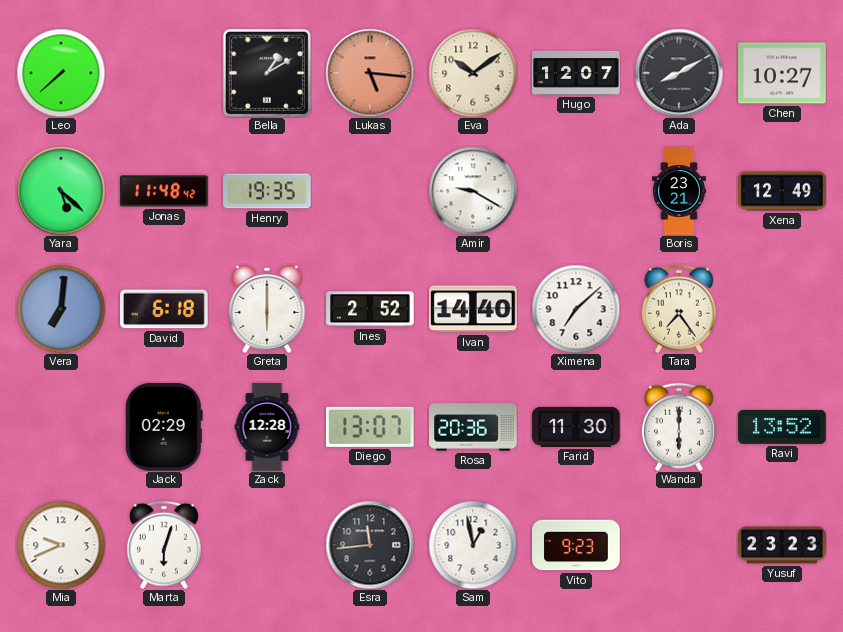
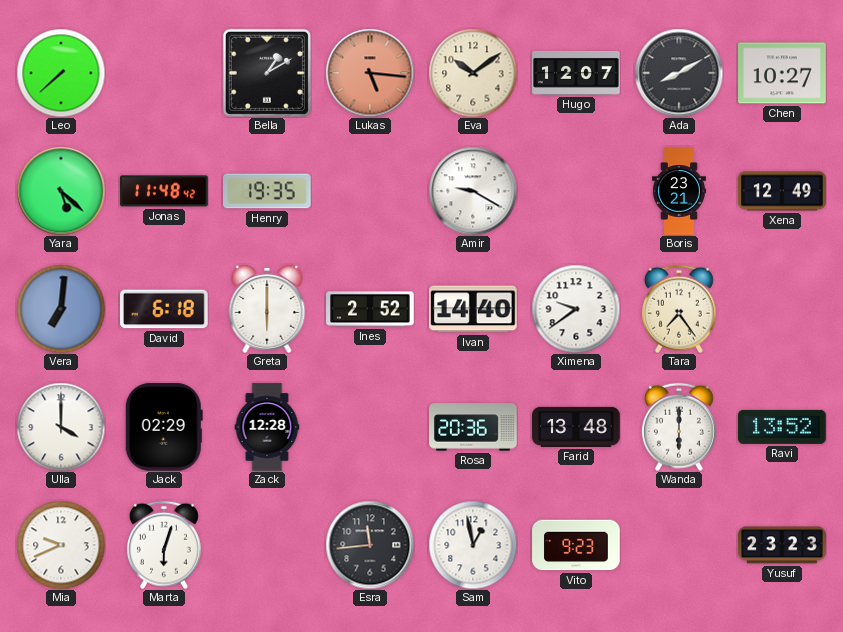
Ximena: 7:08 -> 9:39
Ulla: none -> 4:00
Diego: 13:07 -> none
Farid: 11:30 -> 13:48
